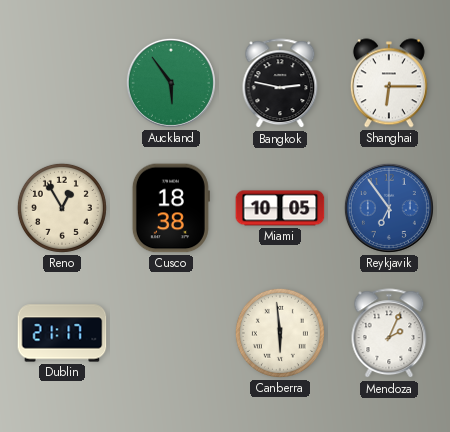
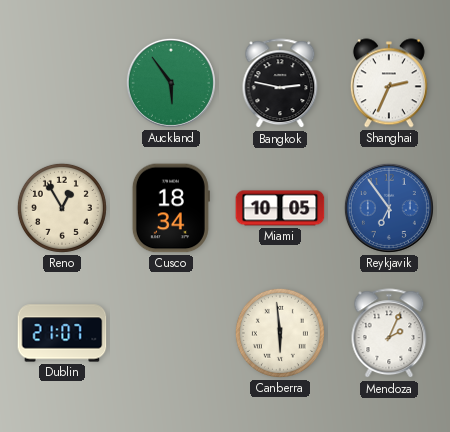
Shanghai: 6:15 -> 2:34
Cusco: 18:38 -> 18:34
Dublin: 21:17 -> 21:07
